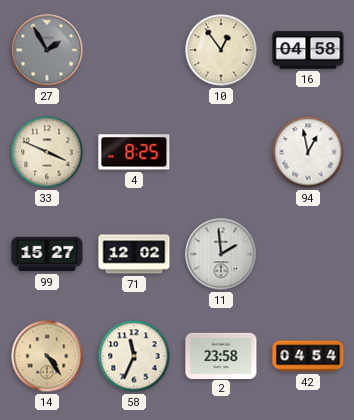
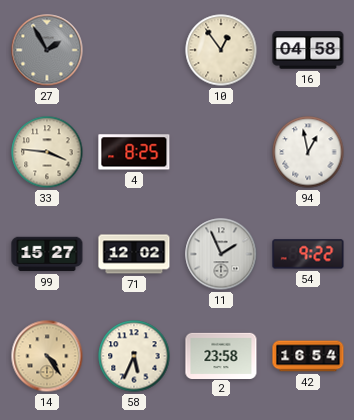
33: 3:49 -> 3:46
11: 1:59 -> 1:56
54: none -> 9:22
58: 11:34 -> 5:34
42: 04:54 -> 16:54
